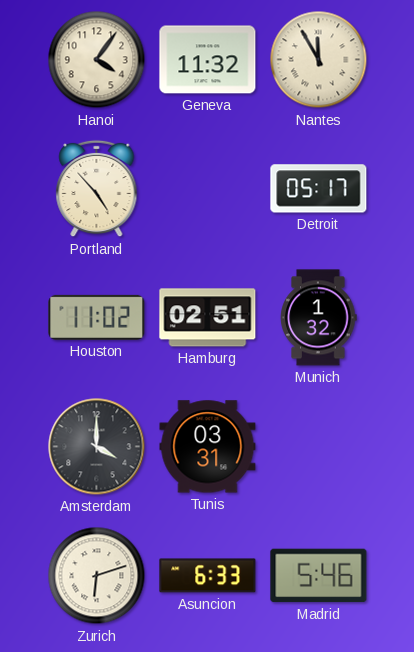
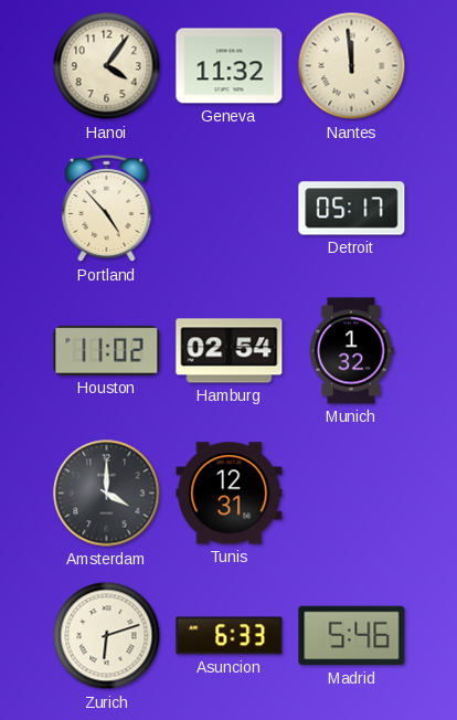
Nantes: 11:55 -> 11:59
Hamburg: 02:51 -> 02:54
Tunis: 03:31 -> 12:31
